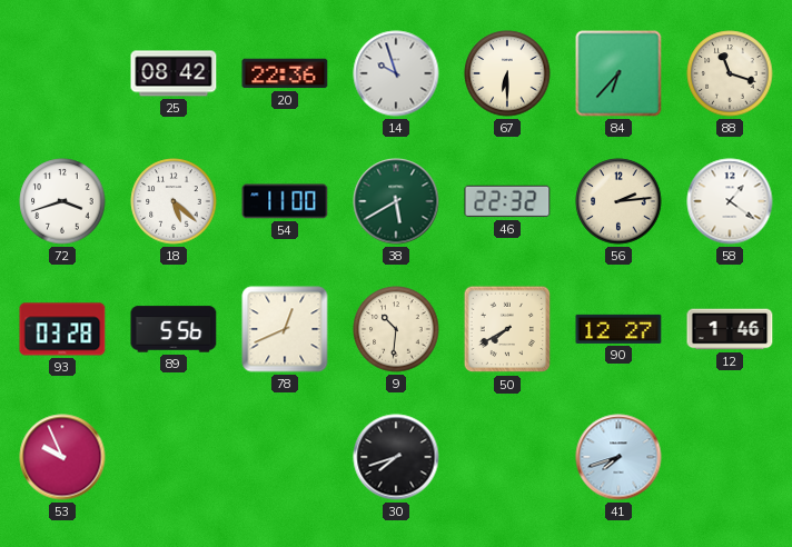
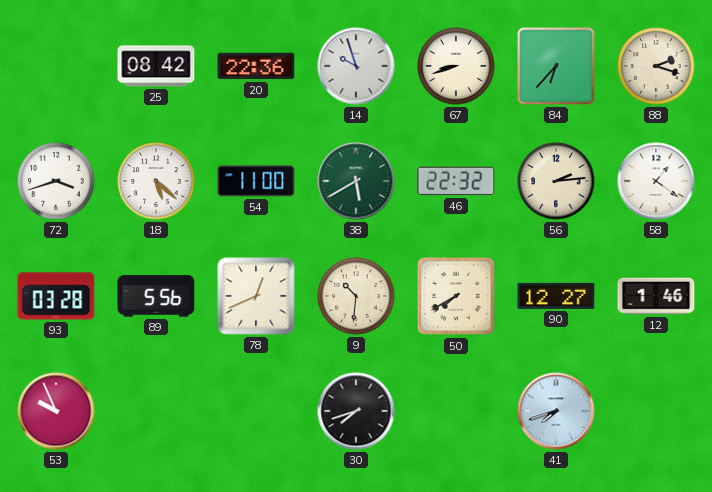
67: 6:30 -> 8:42
88: 11:18 -> 2:18
